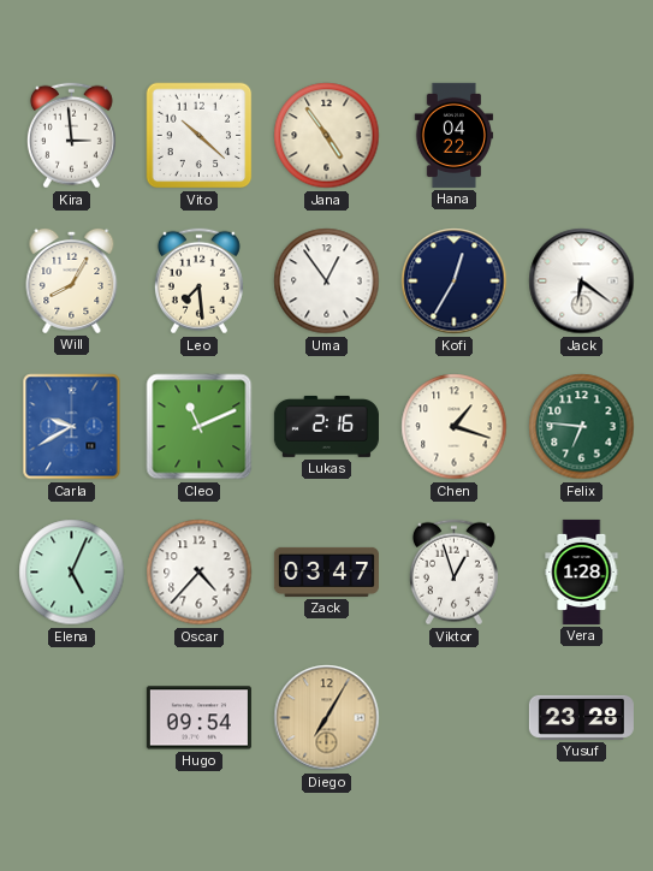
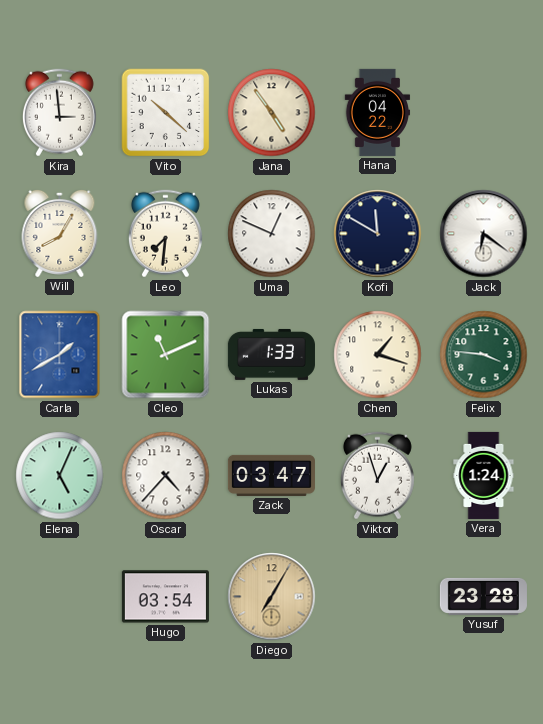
Leo: 7:29 -> 7:31
Uma: 12:54 -> 12:49
Kofi: 12:35 -> 11:50
Carla: 9:40 -> 1:40
Lukas: 2:16 -> 1:33
Felix: 6:46 -> 3:46
Vera: 1:28 -> 1:24
Hugo: 09:54 -> 03:54
